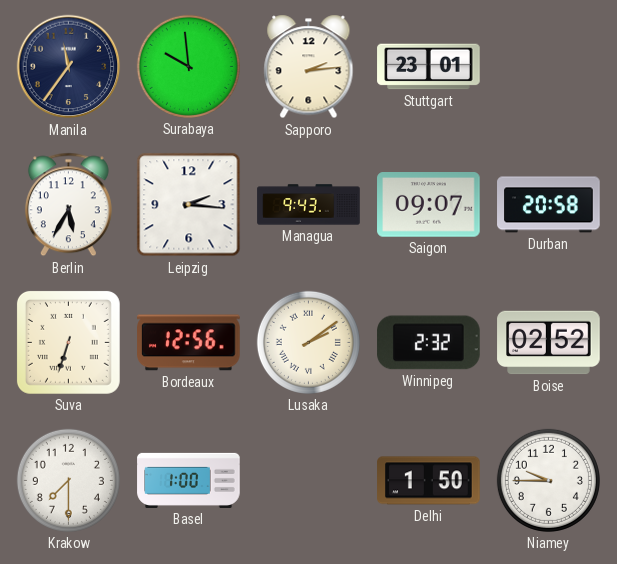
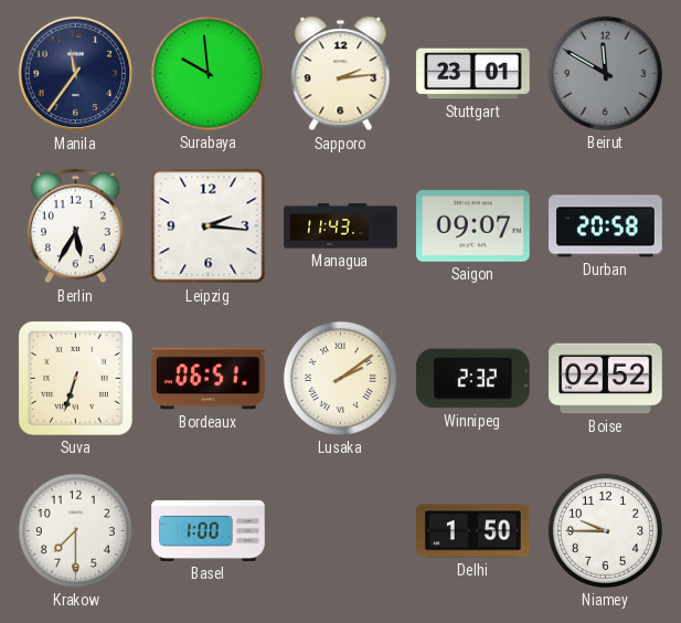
Beirut: none -> 11:50
Managua: 9:43 -> 11:43
Bordeaux: 12:56 -> 06:51
